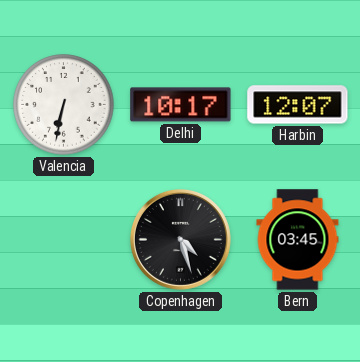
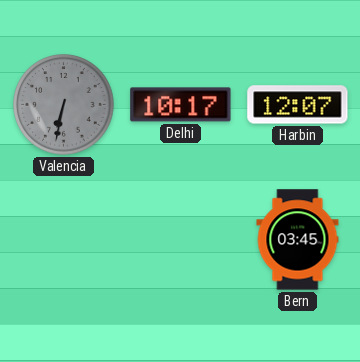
Valencia dial: white -> grey
Copenhagen: 4:27 -> none
